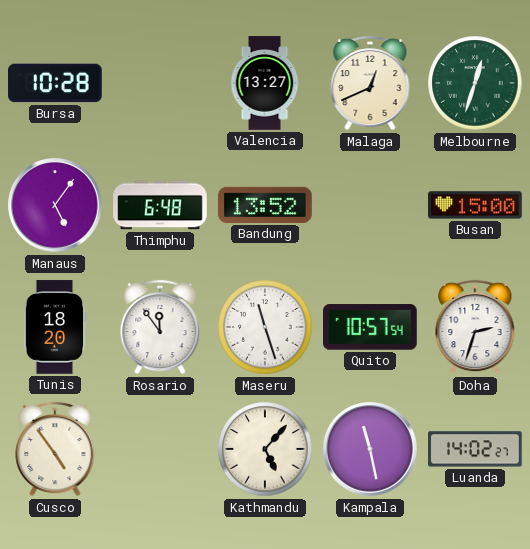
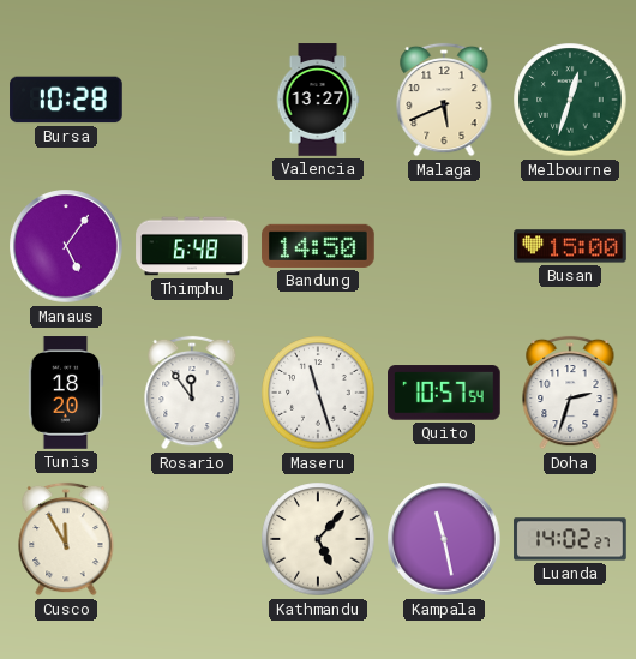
Malaga: 12:41 -> 5:41
Bandung: 13:52 -> 14:50
Cusco: 4:54 -> 11:55
